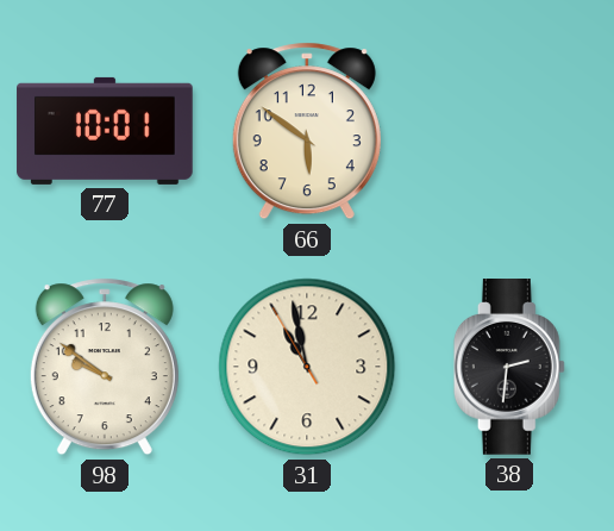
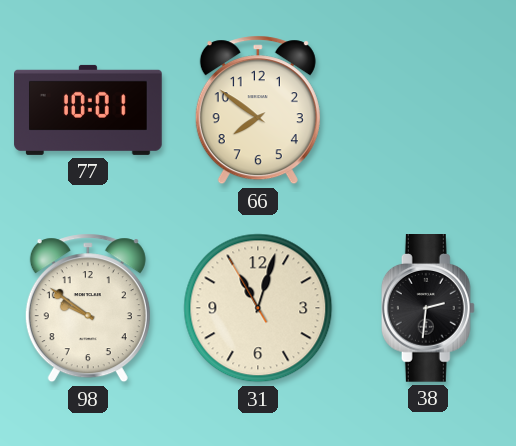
66: 5:51 -> 7:51
31: 10:57 -> 11:02
